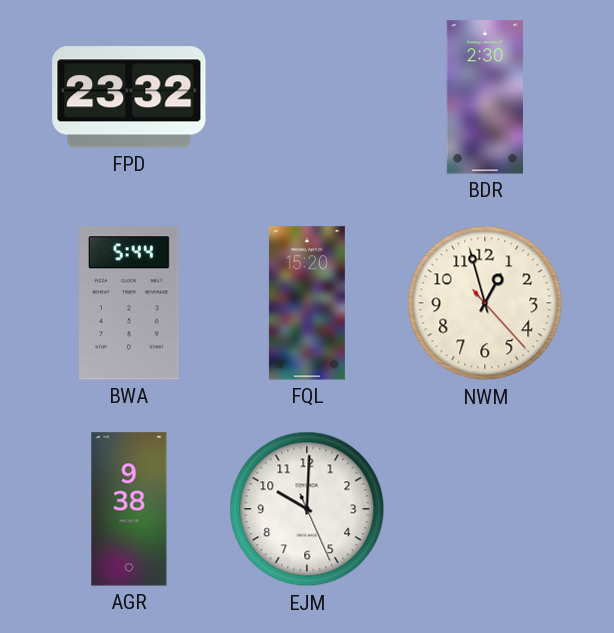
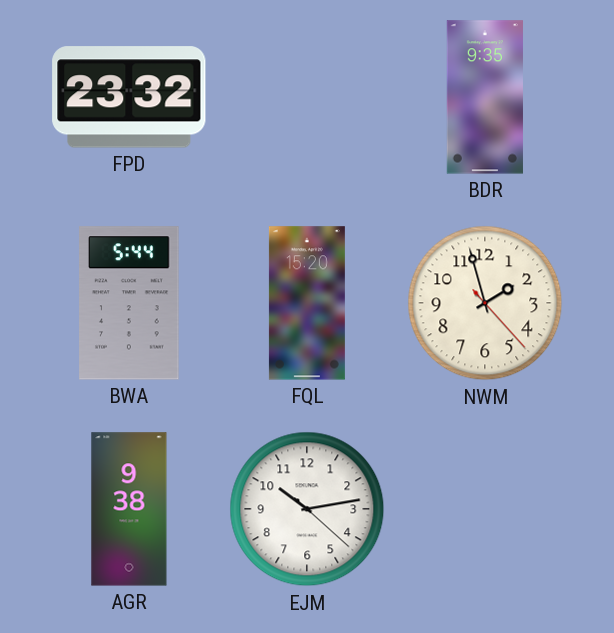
BDR: 2:30 -> 9:35
NWM: 12:57 -> 1:57
EJM: 10:00 -> 10:13
